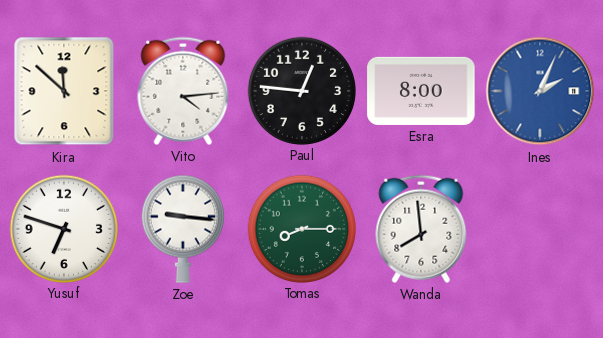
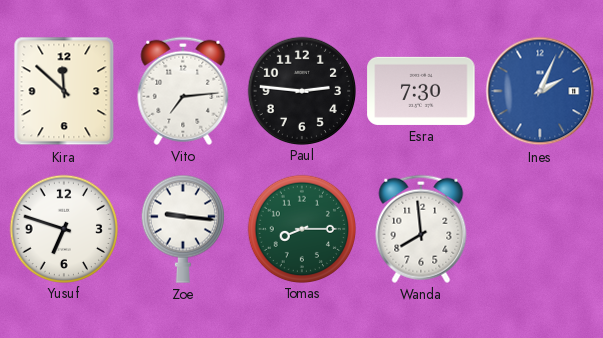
Vito: 4:14 -> 7:14
Paul: 12:46 -> 2:46
Esra: 8:00 -> 7:30
